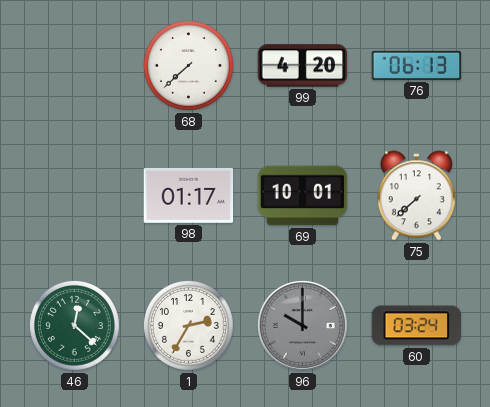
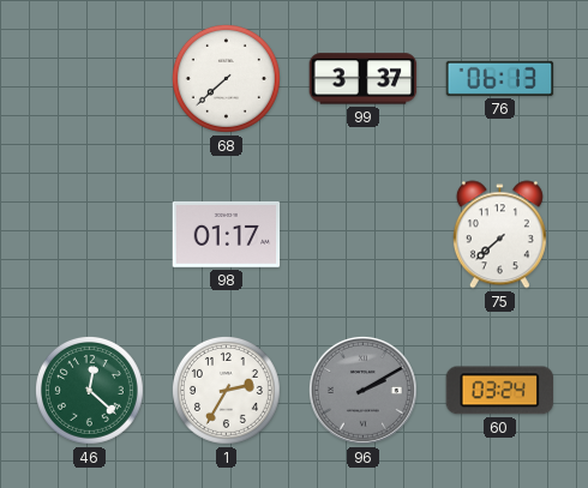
99: 4:20 -> 3:37
69: 10:01 -> none
96: 10:00 -> 2:10
